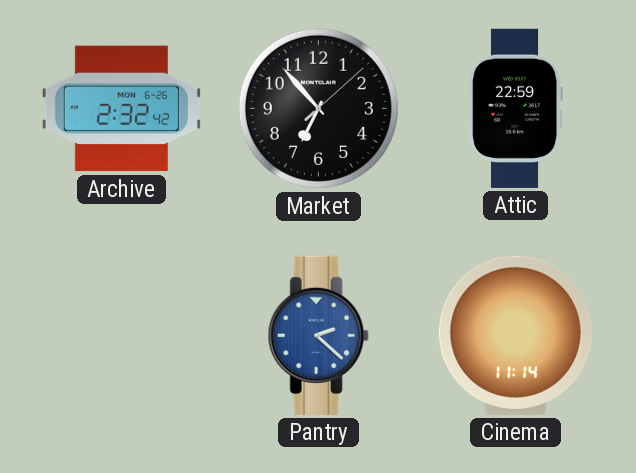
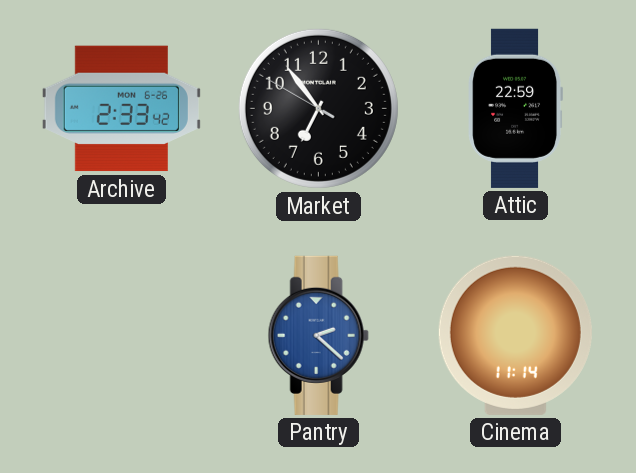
Archive: 2:32 -> 2:33
Market: 6:53:08 -> 6:53:50
